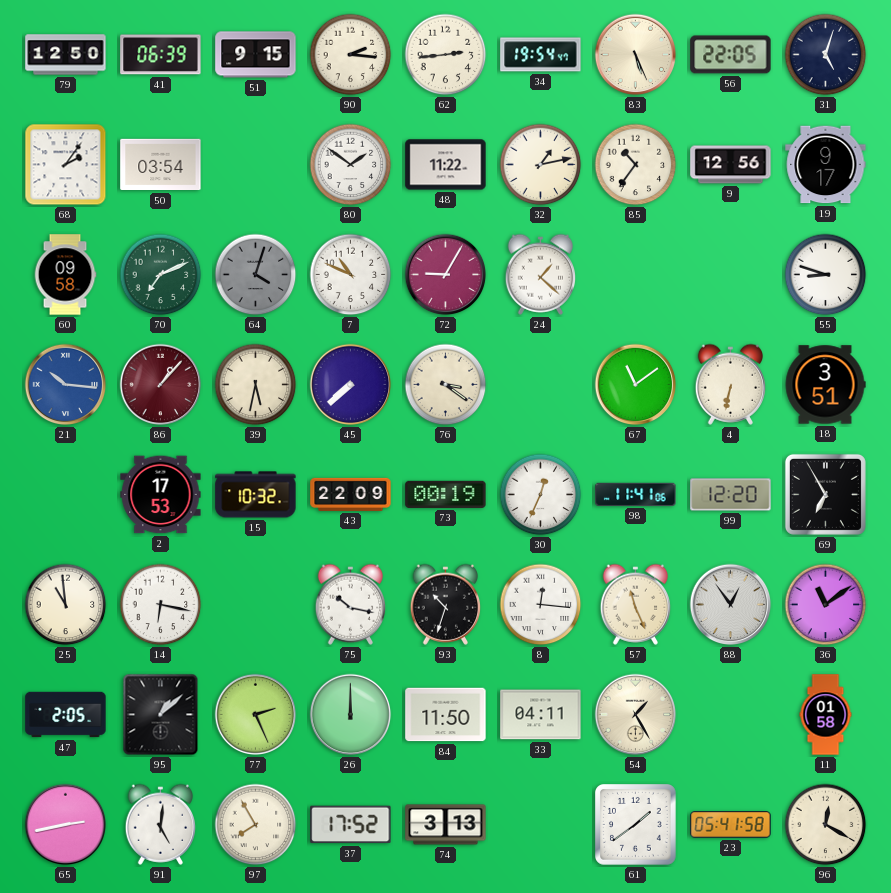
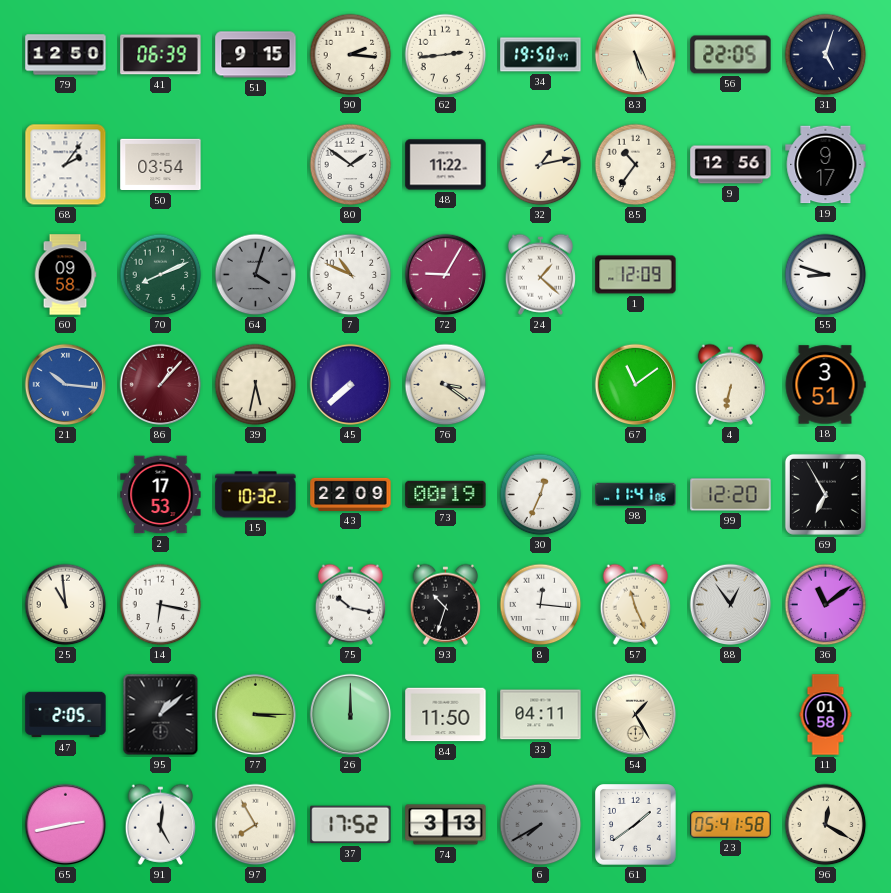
34: 19:54 -> 19:50
70: 7:11 -> 8:11
1: none -> 12:09
77: 2:26 -> 3:15
6: none -> 7:40
